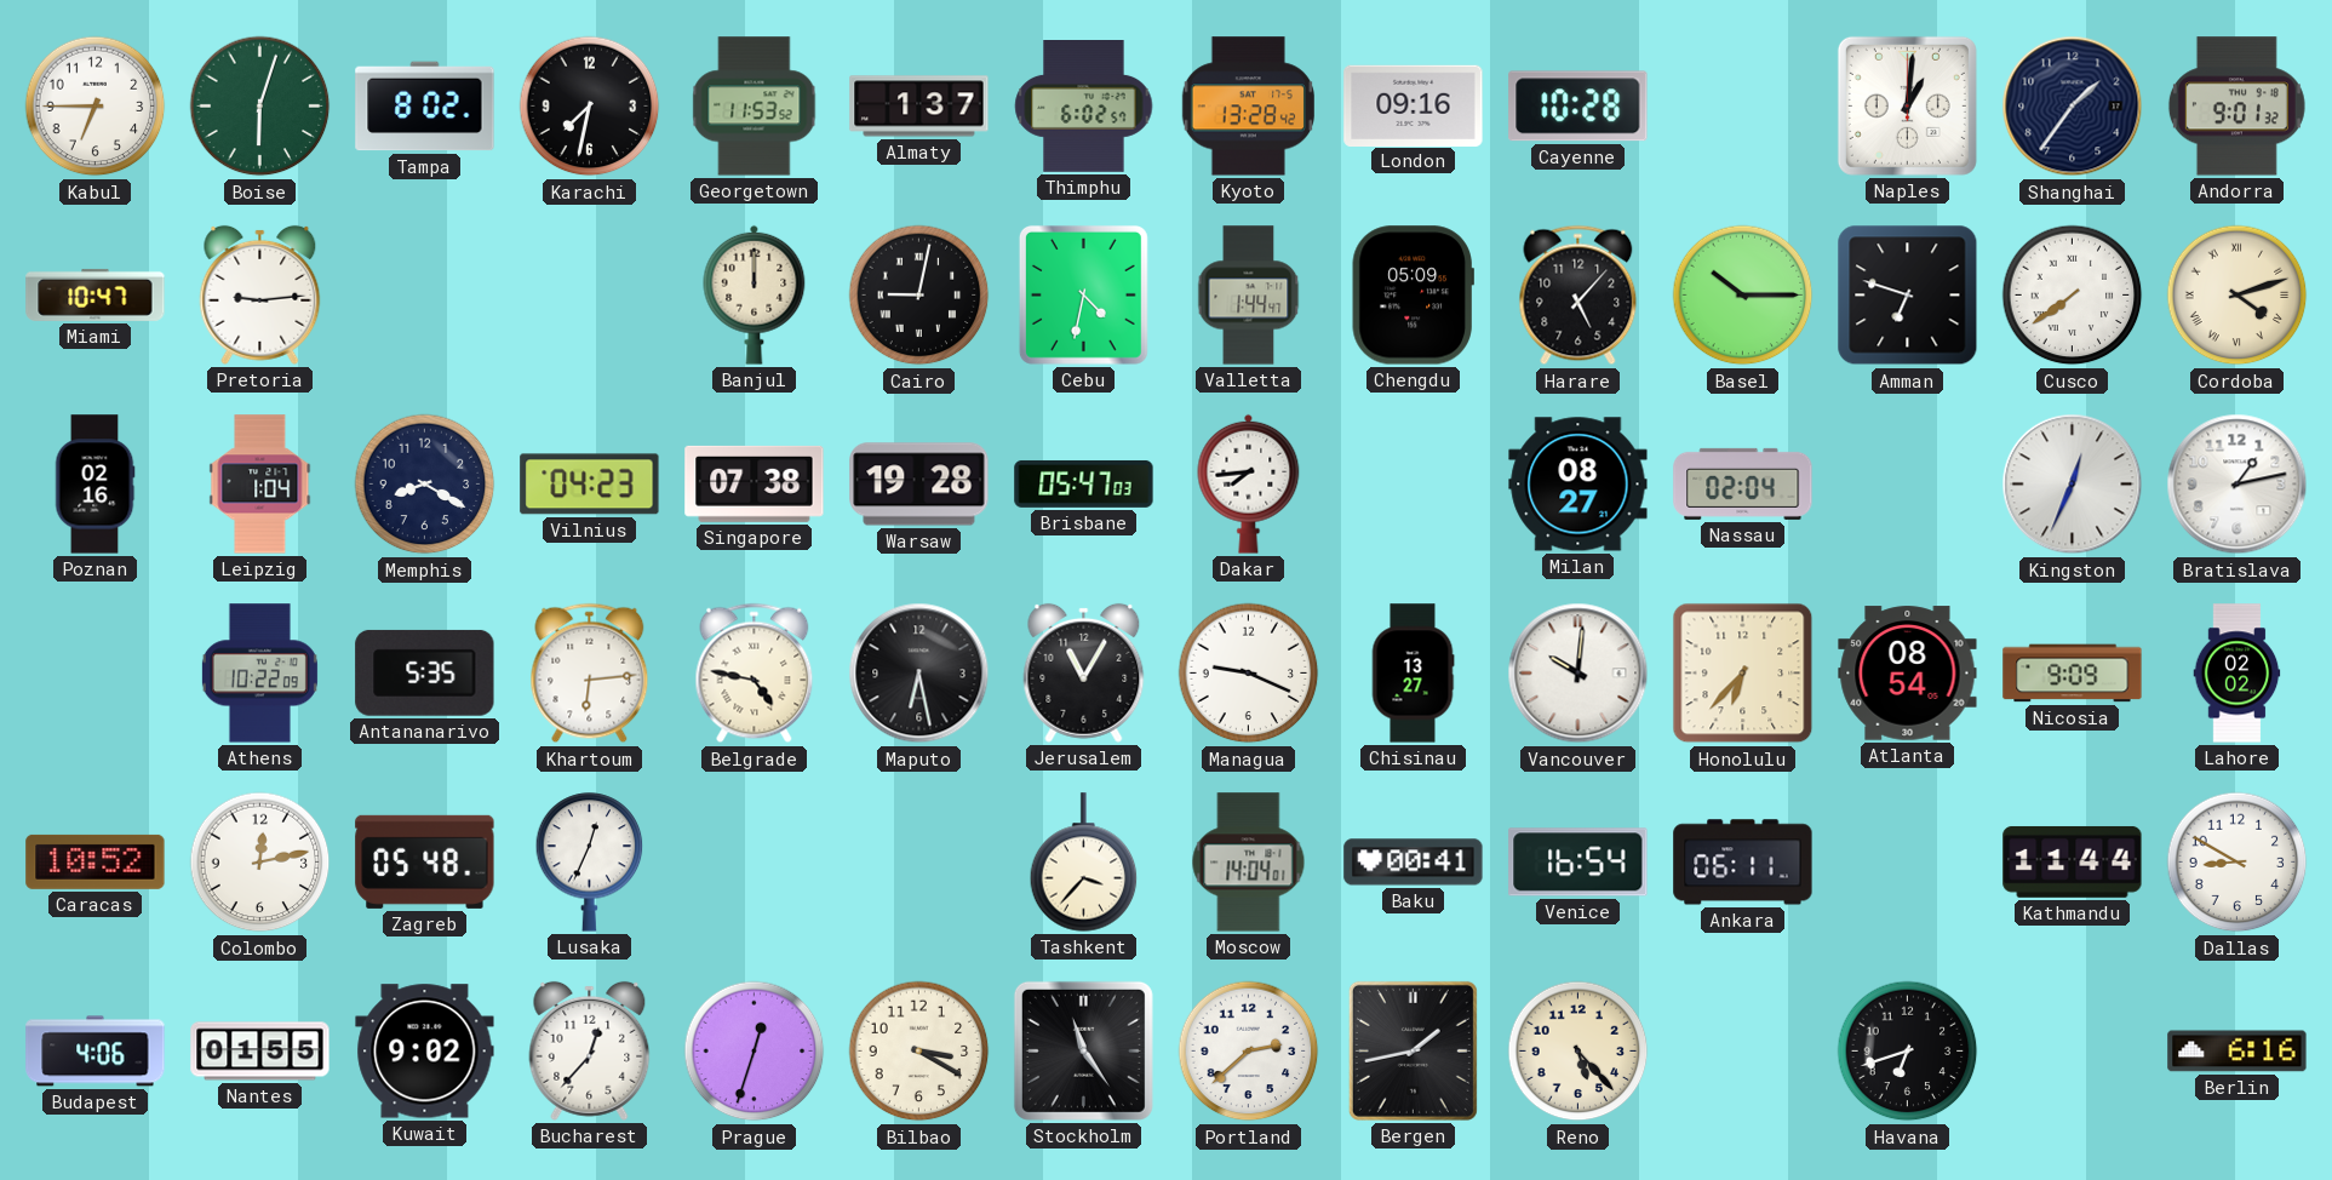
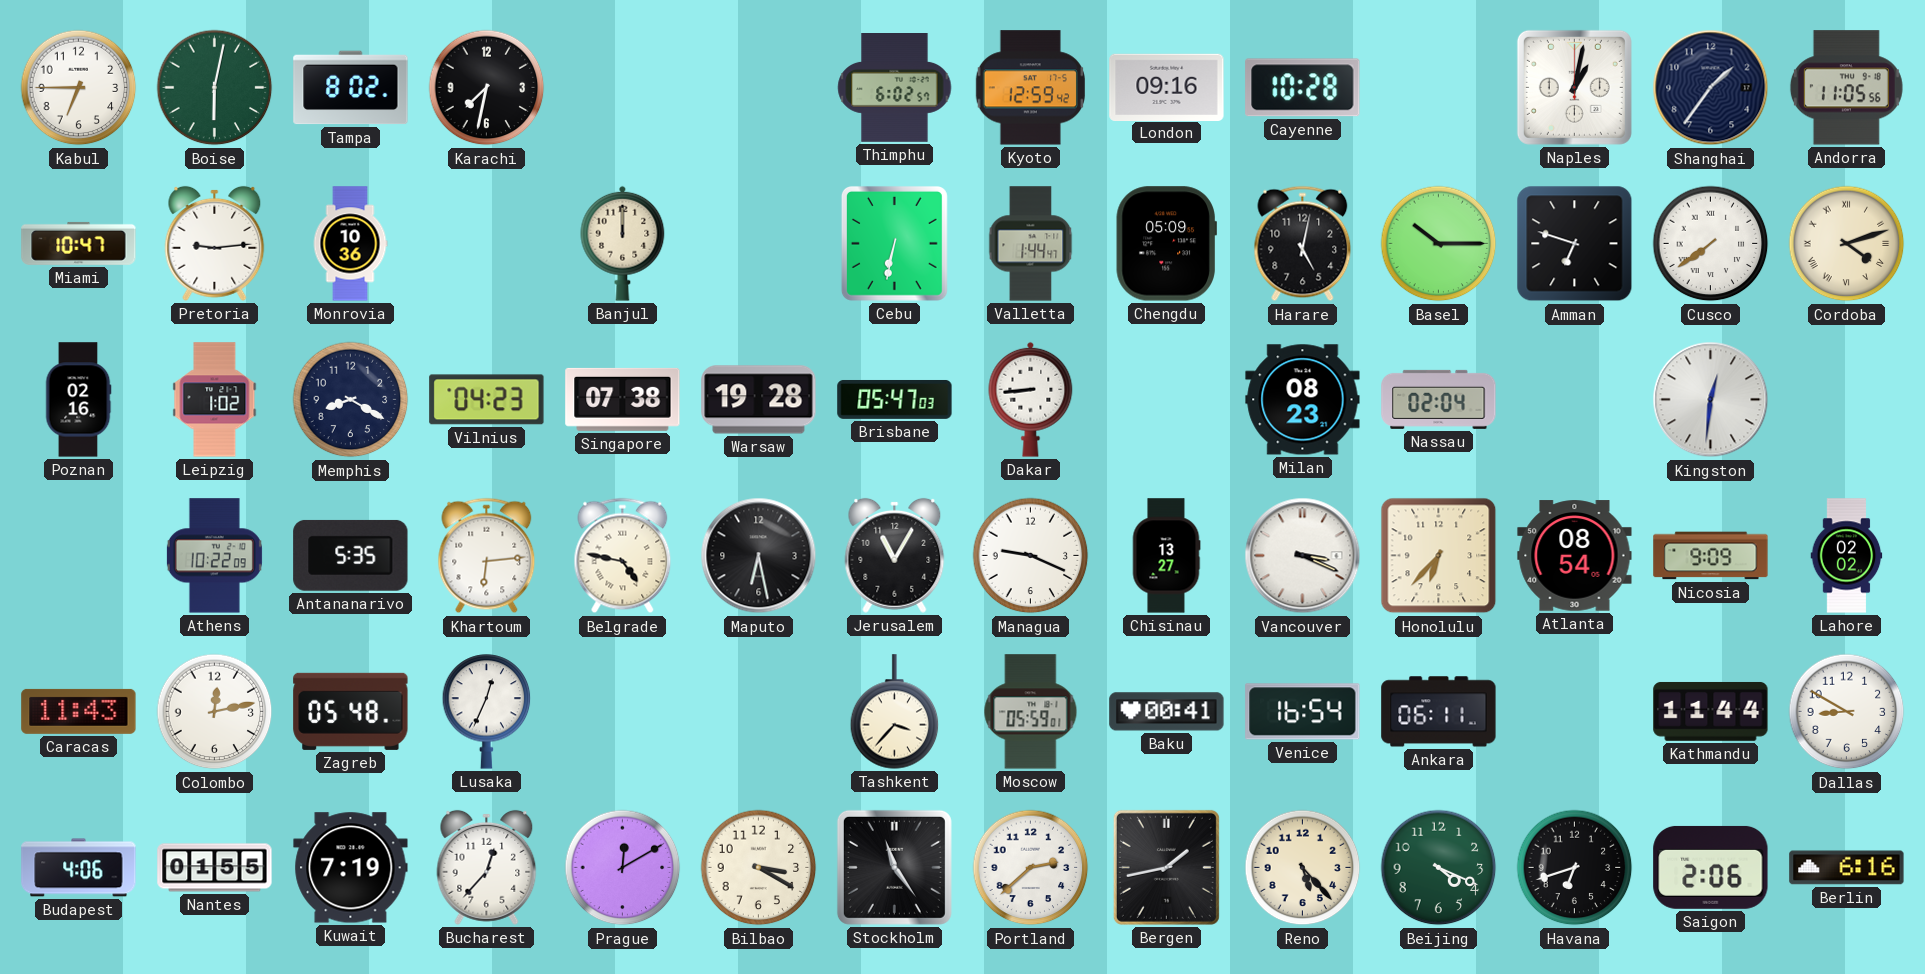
Boise: 6:03 -> 6:02
Georgetown: 11:53 -> none
Almaty: 1:37 -> none
Kyoto: 13:28 -> 12:59
Naples: 1:01 -> 1:02
Andorra: 9:01 -> 11:05
Monrovia: none -> 10:36
Cairo: 9:02 -> none
Cebu: 4:32 -> 6:32
Harare: 5:07 -> 5:02
Leipzig: 1:04 -> 1:02
Dakar: 7:44 -> 8:44
Milan: 08:27 -> 08:23
Kingston: 12:34 -> 12:31
Bratislava: 1:13 -> none
Vancouver: 10:01 -> 3:19
Caracas: 10:52 -> 11:43
Moscow: 14:04 -> 05:59
Kuwait: 9:02 -> 7:19
Prague: 12:33 -> 12:10
Beijing: none -> 4:19
Saigon: none -> 2:06
